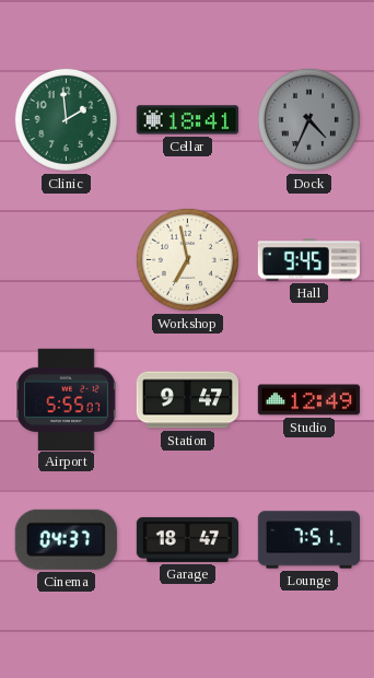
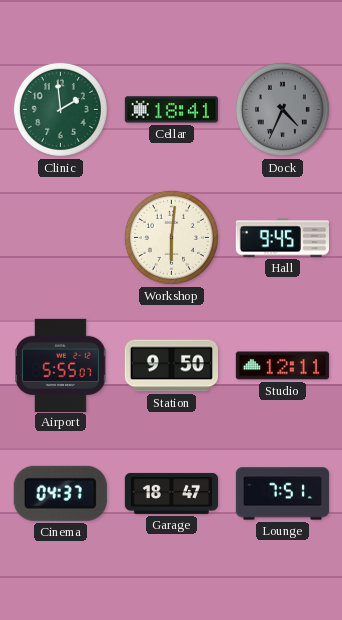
Workshop: 6:58 -> 6:01
Station: 9:47 -> 9:50
Studio: 12:49 -> 12:11
